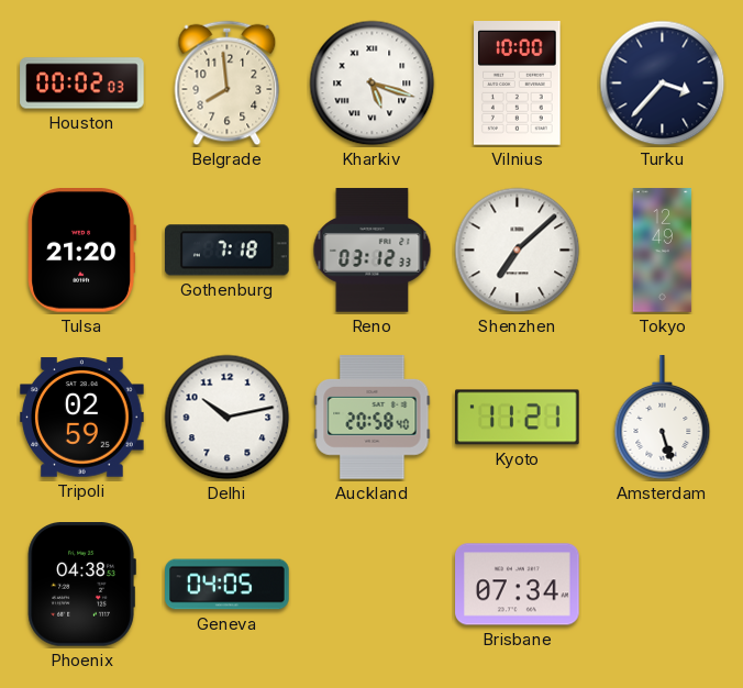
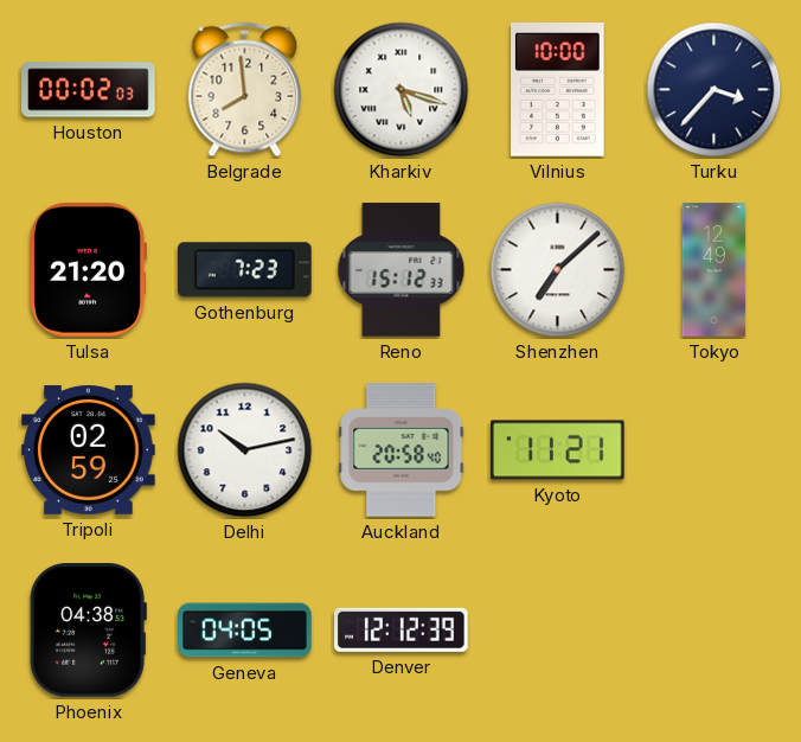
Gothenburg: 7:18 -> 7:23
Reno: 03:12 -> 15:12
Amsterdam: 5:27 -> none
Denver: none -> 12:12
Brisbane: 07:34 -> none
